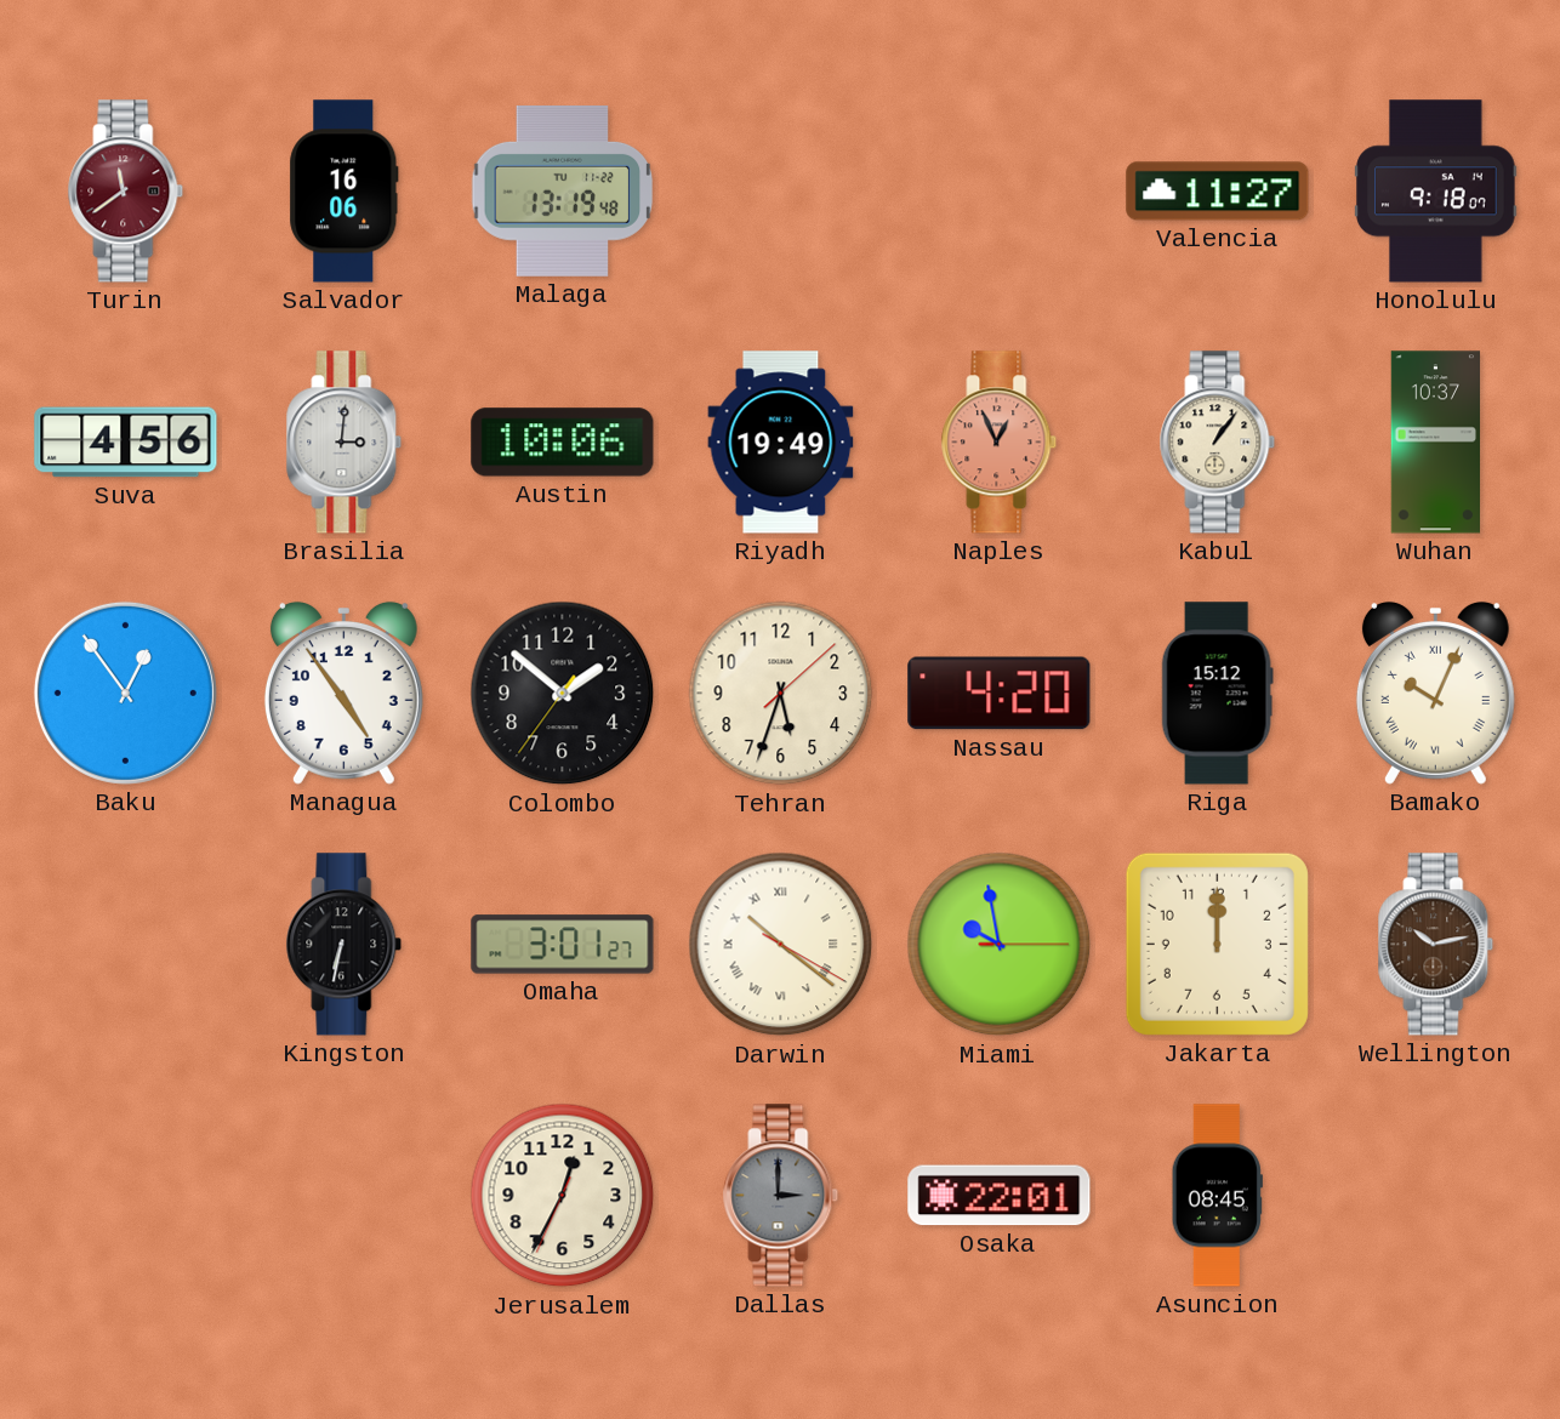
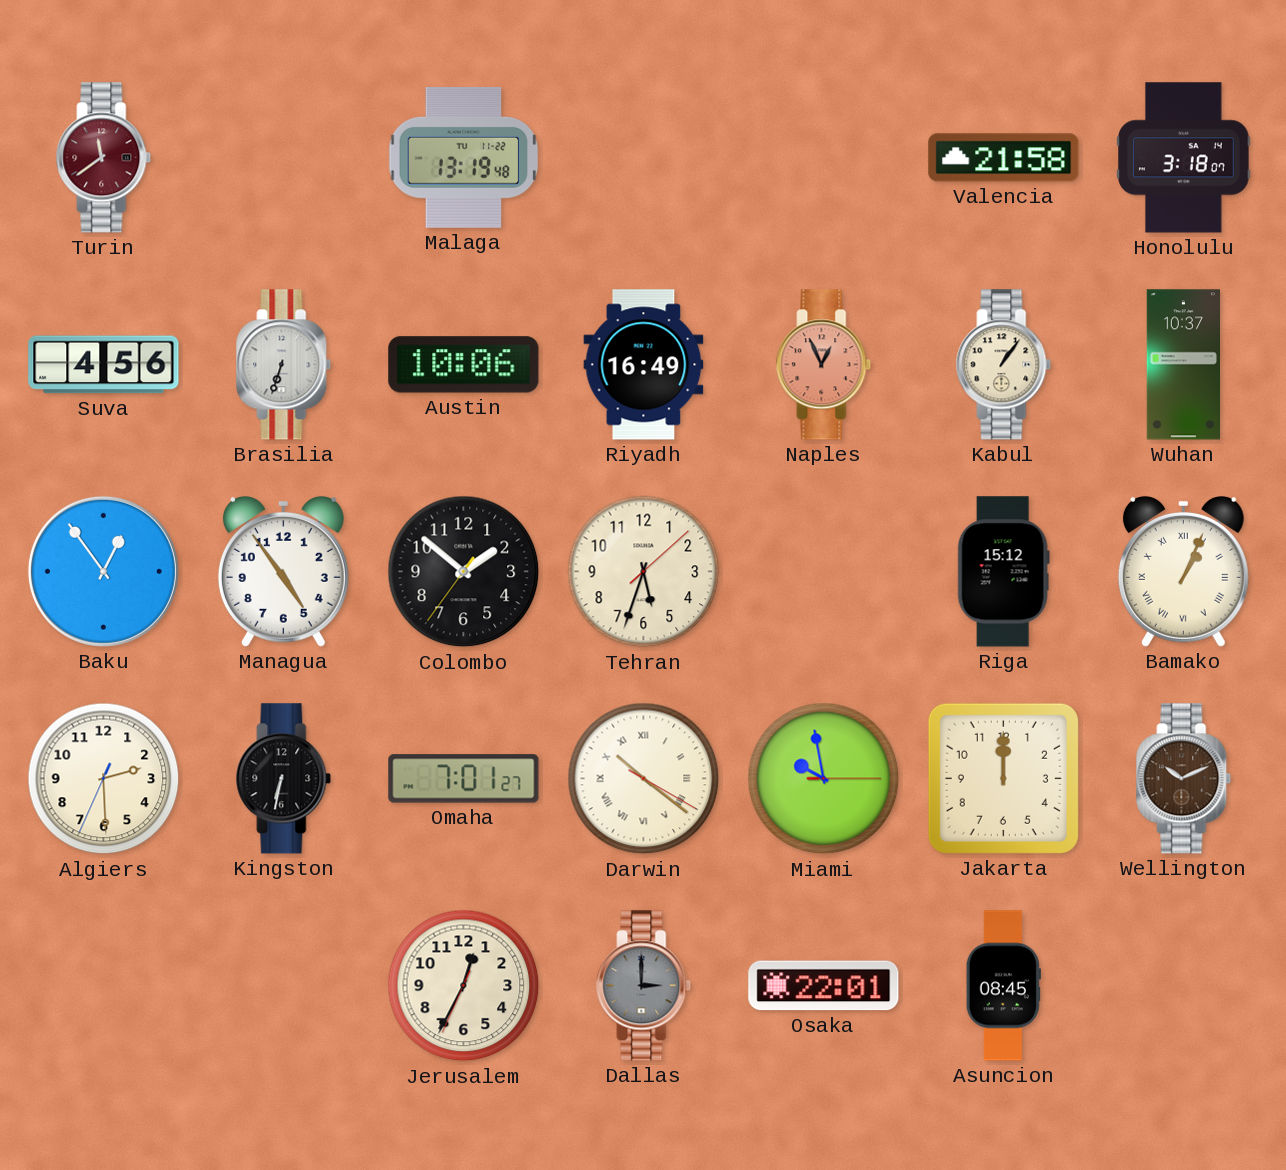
Salvador: 16:06 -> none
Valencia: 11:27 -> 21:58
Honolulu: 9:18 -> 3:18
Brasilia: 3:01 -> 6:33
Riyadh: 19:49 -> 16:49
Nassau: 4:20 -> none
Bamako: 10:04 -> 1:04
Algiers: none -> 2:29
Omaha: 3:01 -> 7:01
Wellington: 10:13 -> 10:11
